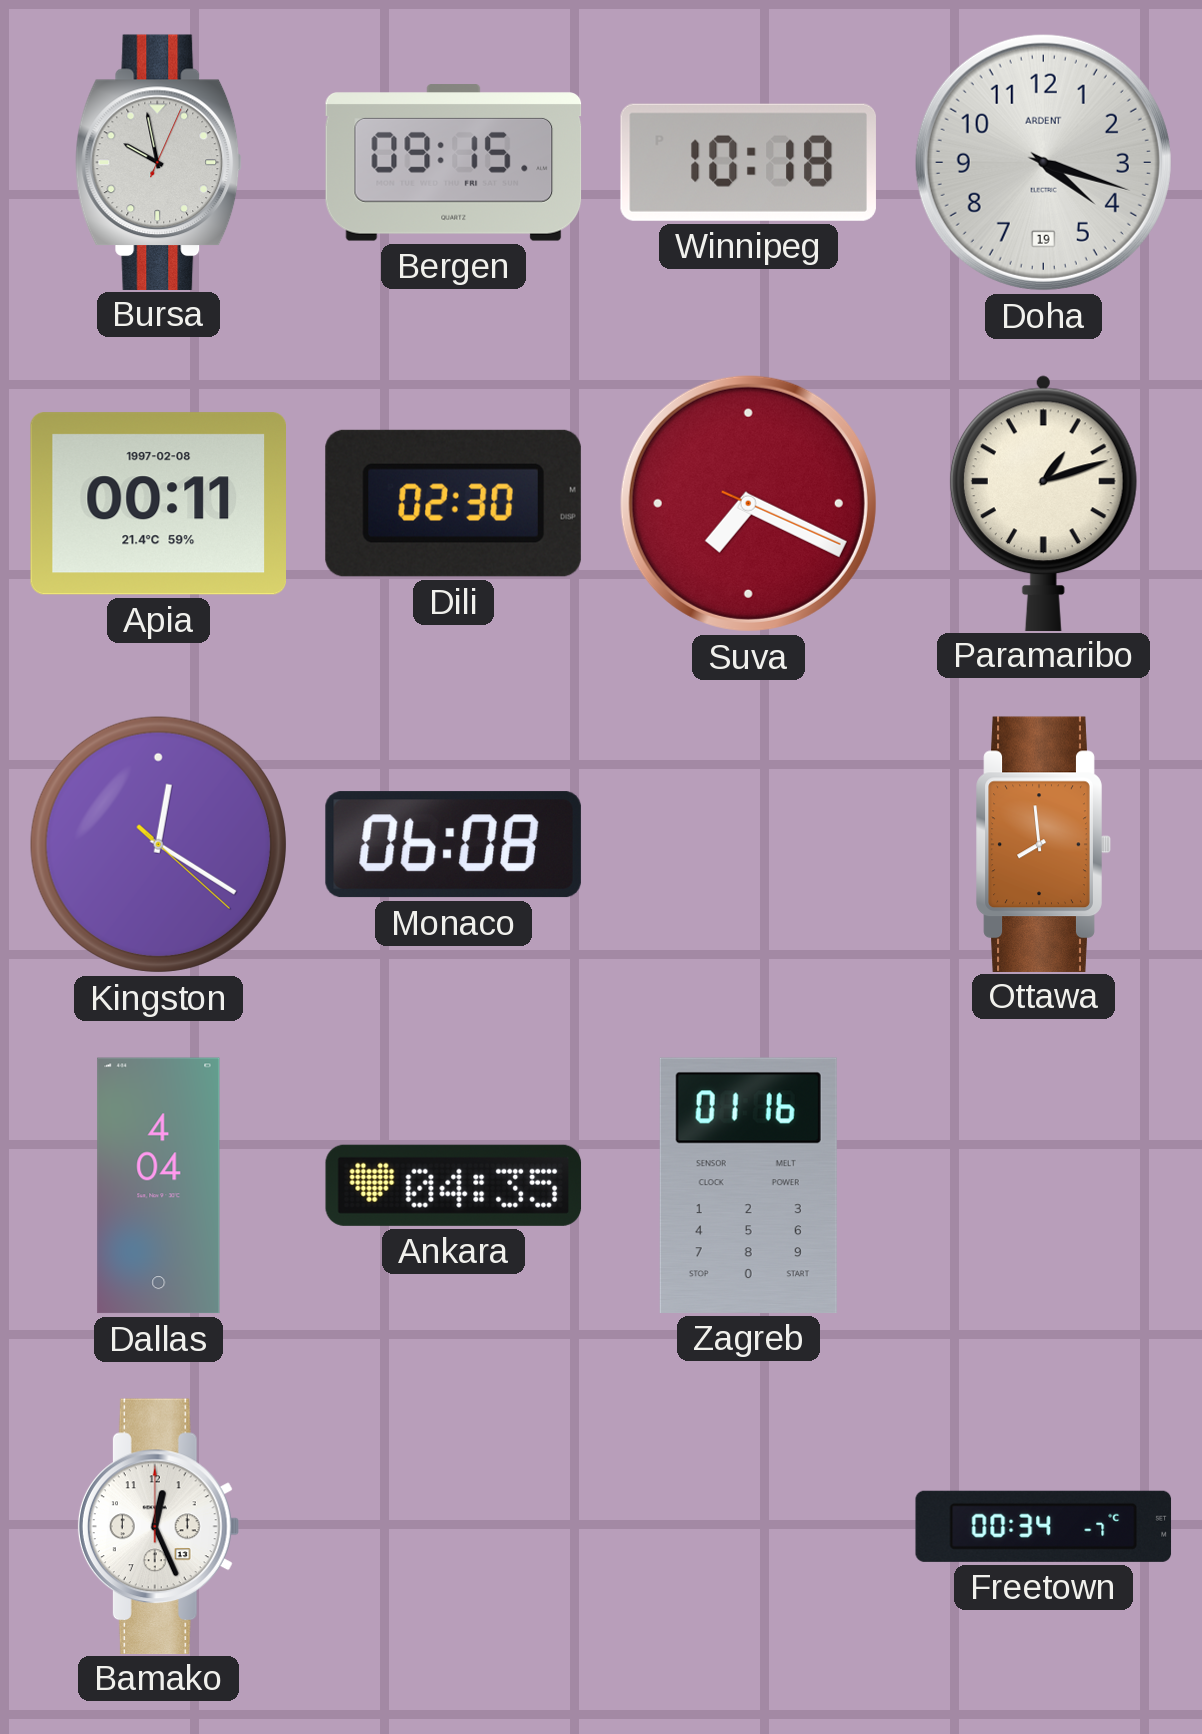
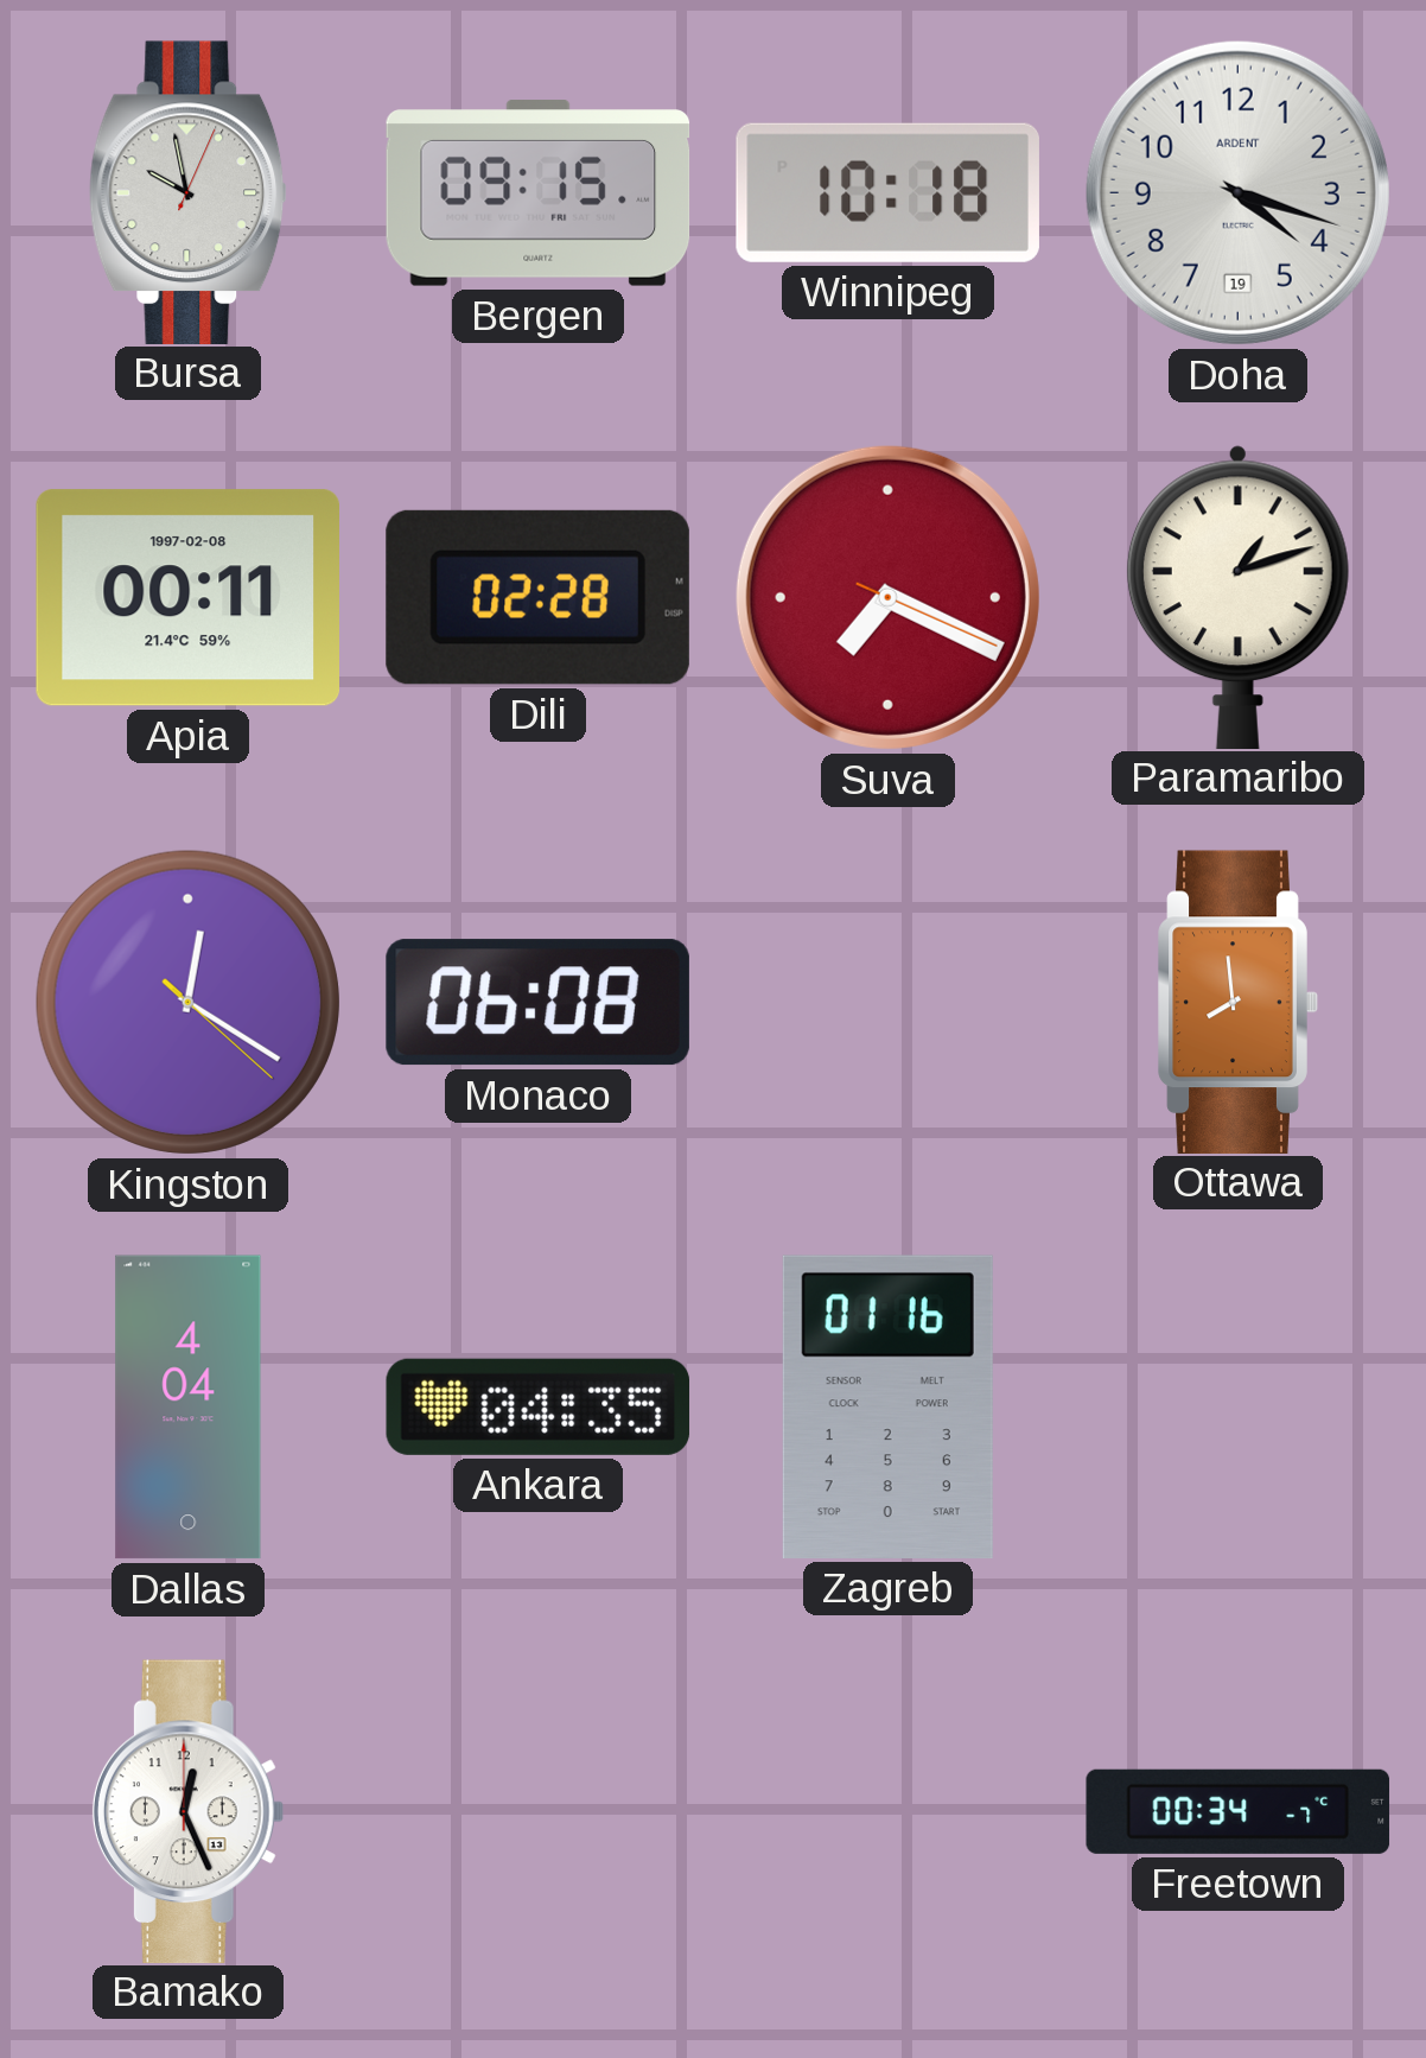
Dili: 02:30 -> 02:28
